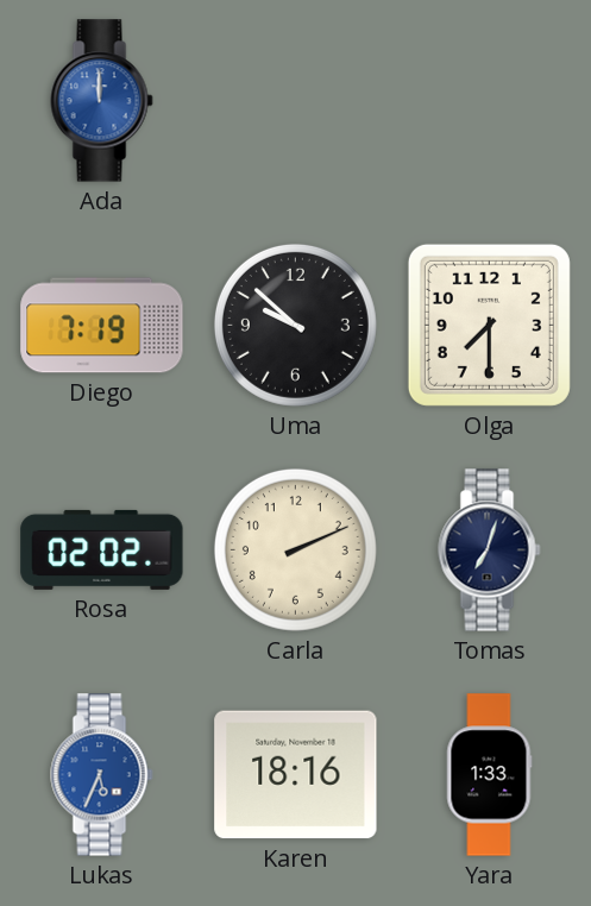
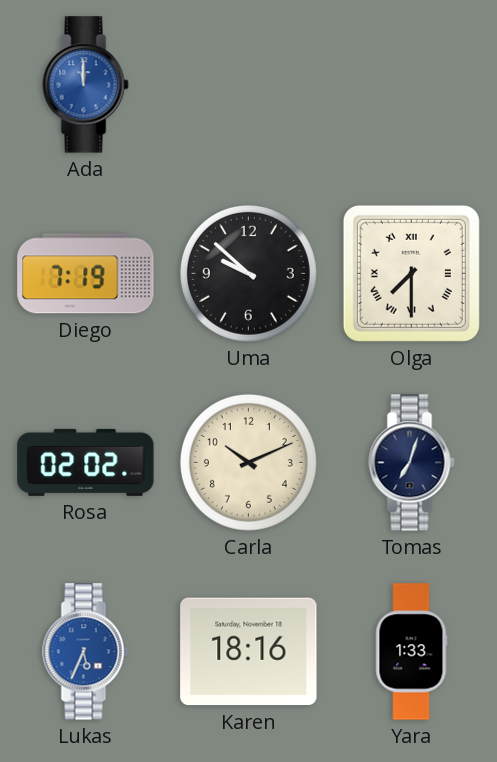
Olga numerals: Arabic -> Roman
Carla: 2:11 -> 10:11
